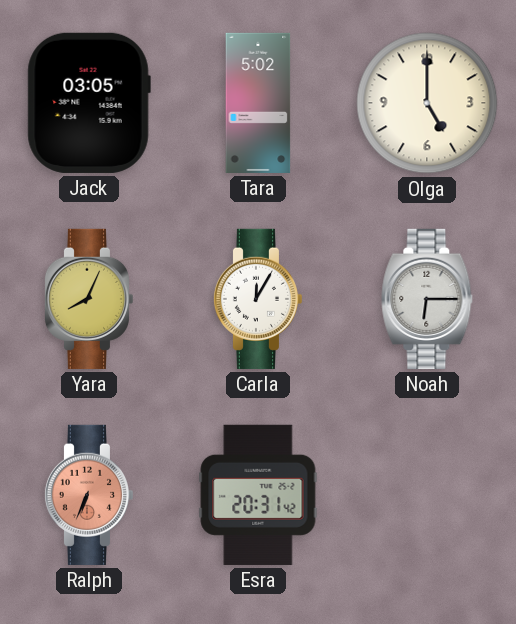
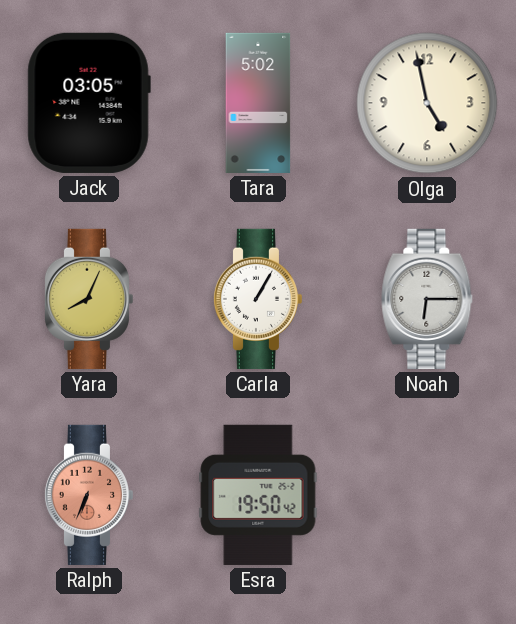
Olga: 5:00 -> 4:58
Carla: 12:05 -> 1:05
Esra: 20:31 -> 19:50
